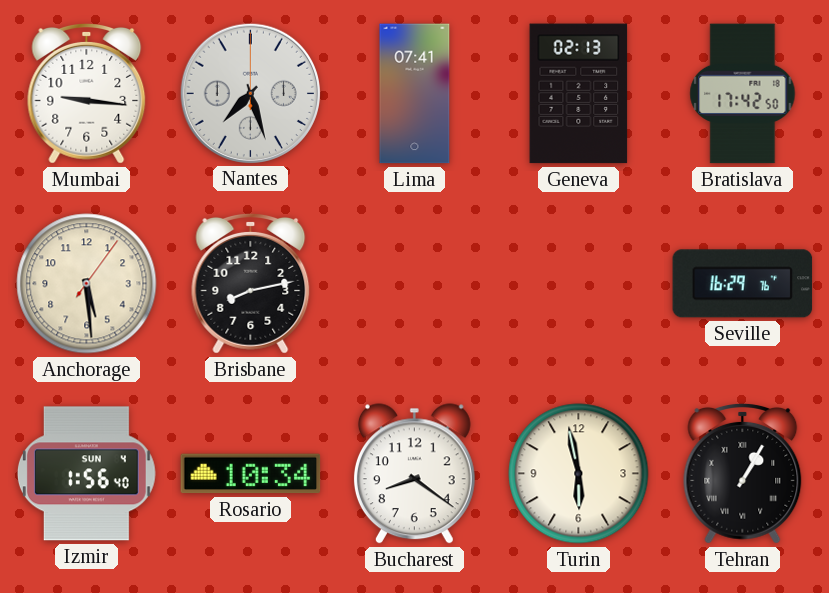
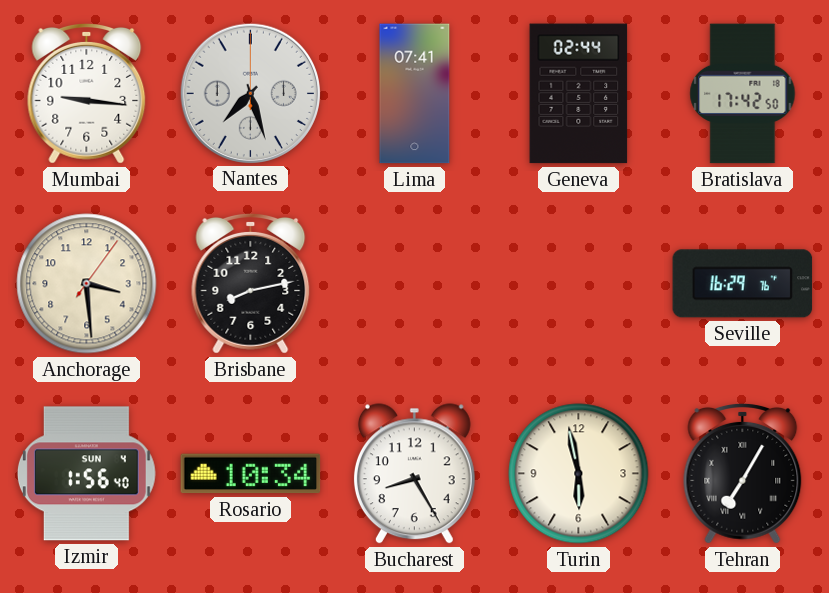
Geneva: 02:13 -> 02:44
Anchorage: 5:29 -> 3:29
Bucharest: 8:21 -> 8:25
Tehran: 1:05 -> 7:05
